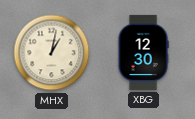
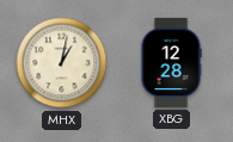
XBG: 12:30 -> 12:28
